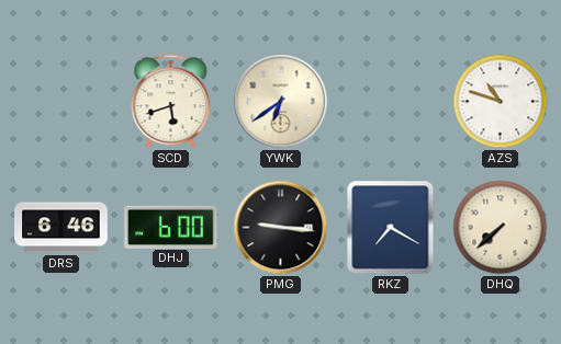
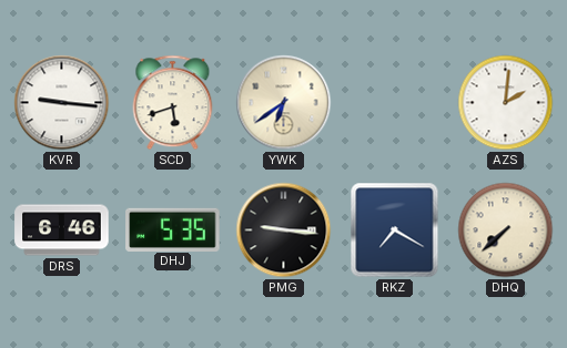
KVR: none -> 9:16
AZS: 10:48 -> 2:01
DHJ: 6:00 -> 5:35
